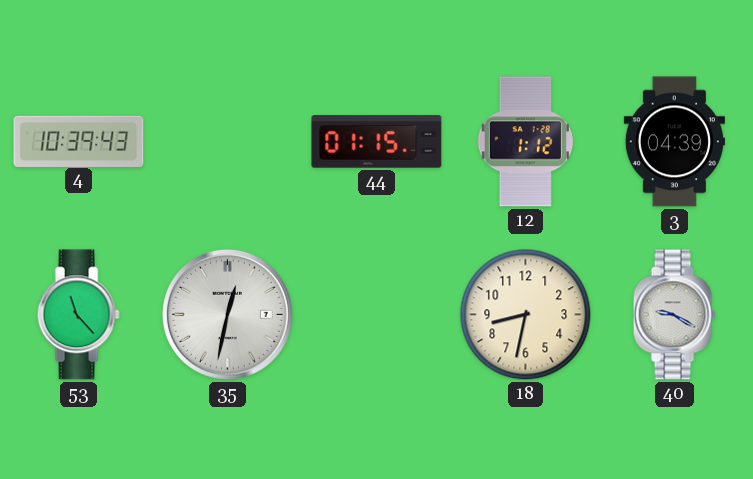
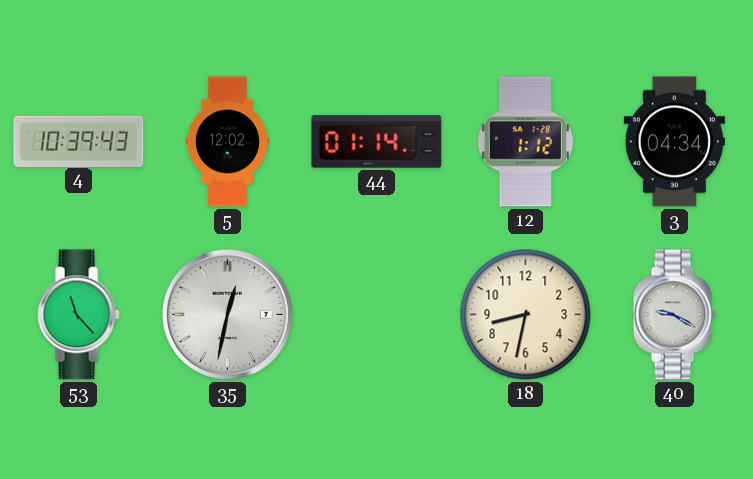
5: none -> 12:02
44: 01:15 -> 01:14
3: 04:39 -> 04:34
